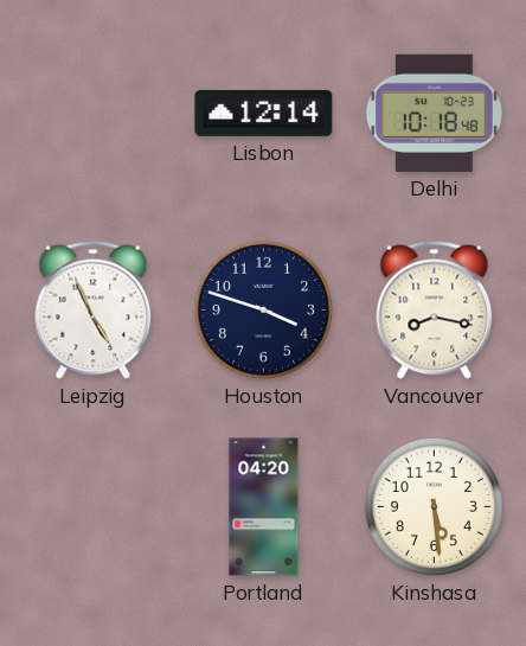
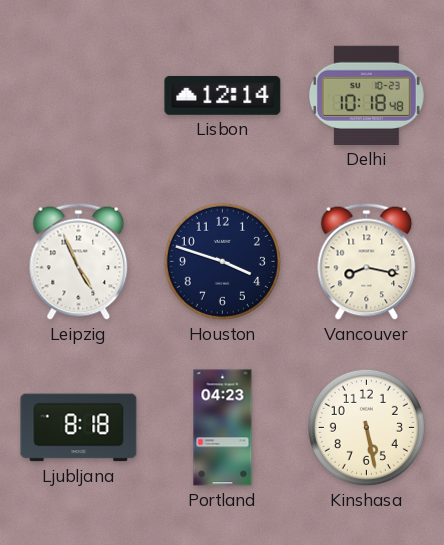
Ljubljana: none -> 8:18
Portland: 04:20 -> 04:23
Kinshasa: 5:29 -> 5:28
